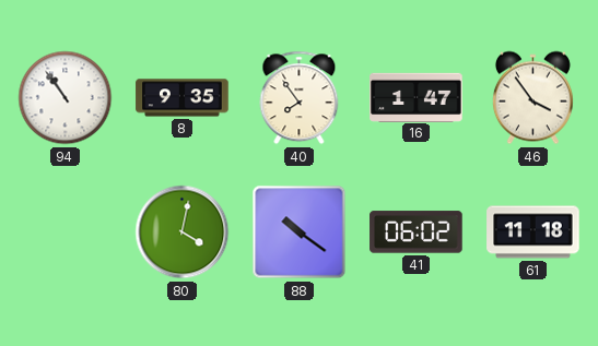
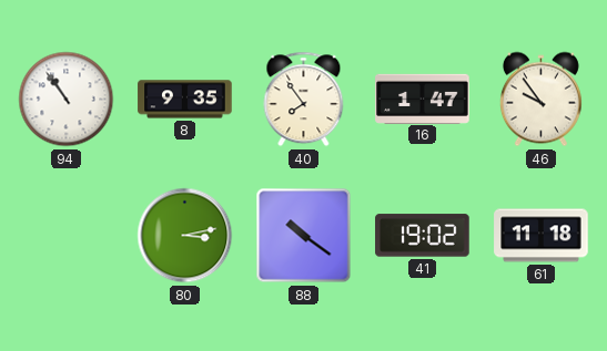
46: 3:54 -> 9:54
80: 4:02 -> 3:13
41: 06:02 -> 19:02
